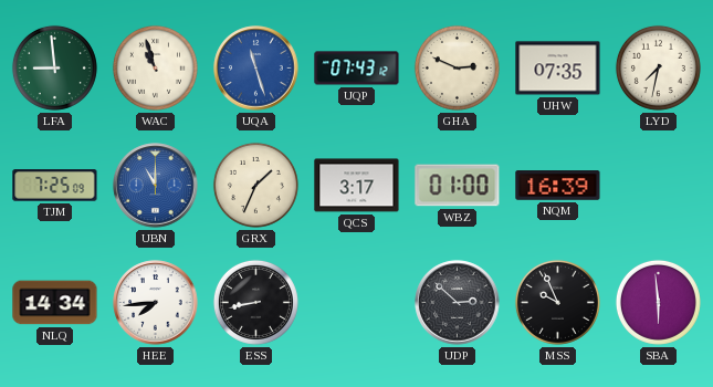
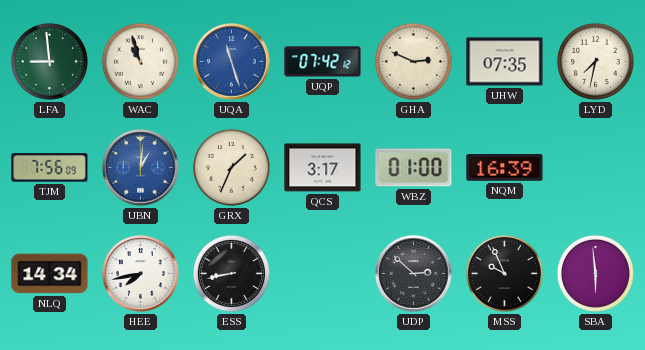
UQP: 07:43 -> 07:42
TJM: 7:25 -> 7:56
UBN: 11:00 -> 1:01
HEE: 7:44 -> 7:43
